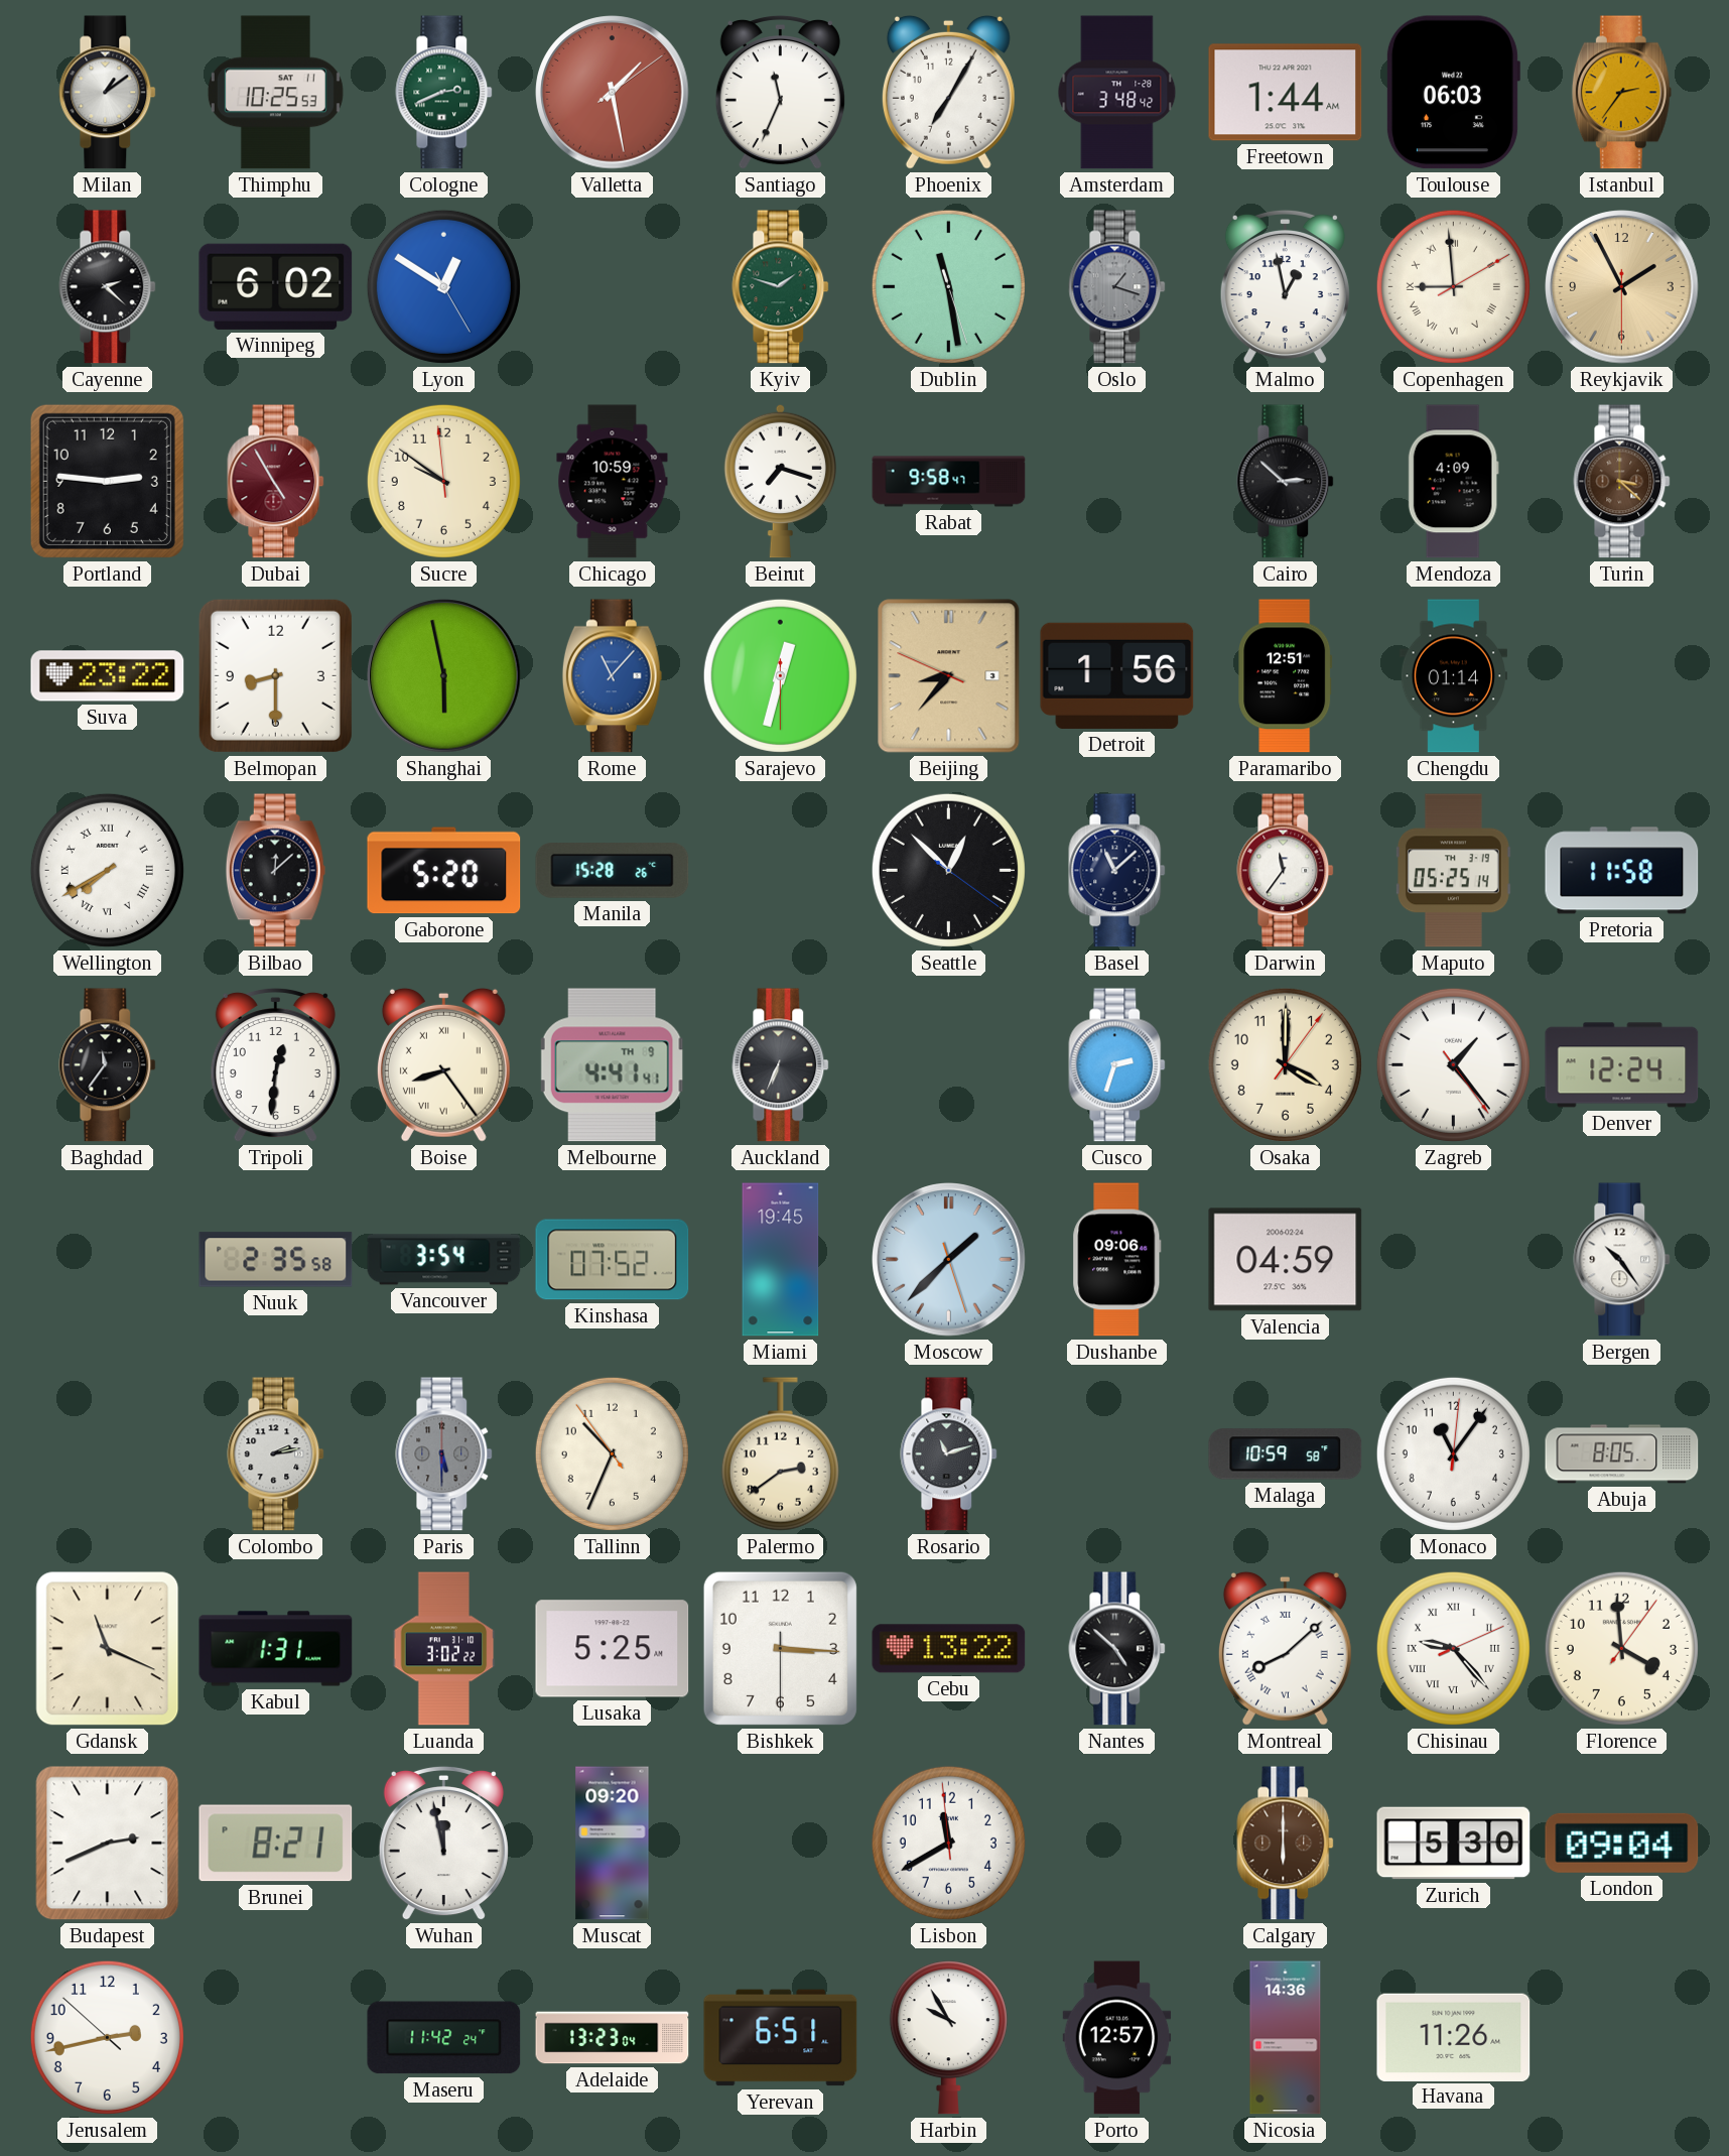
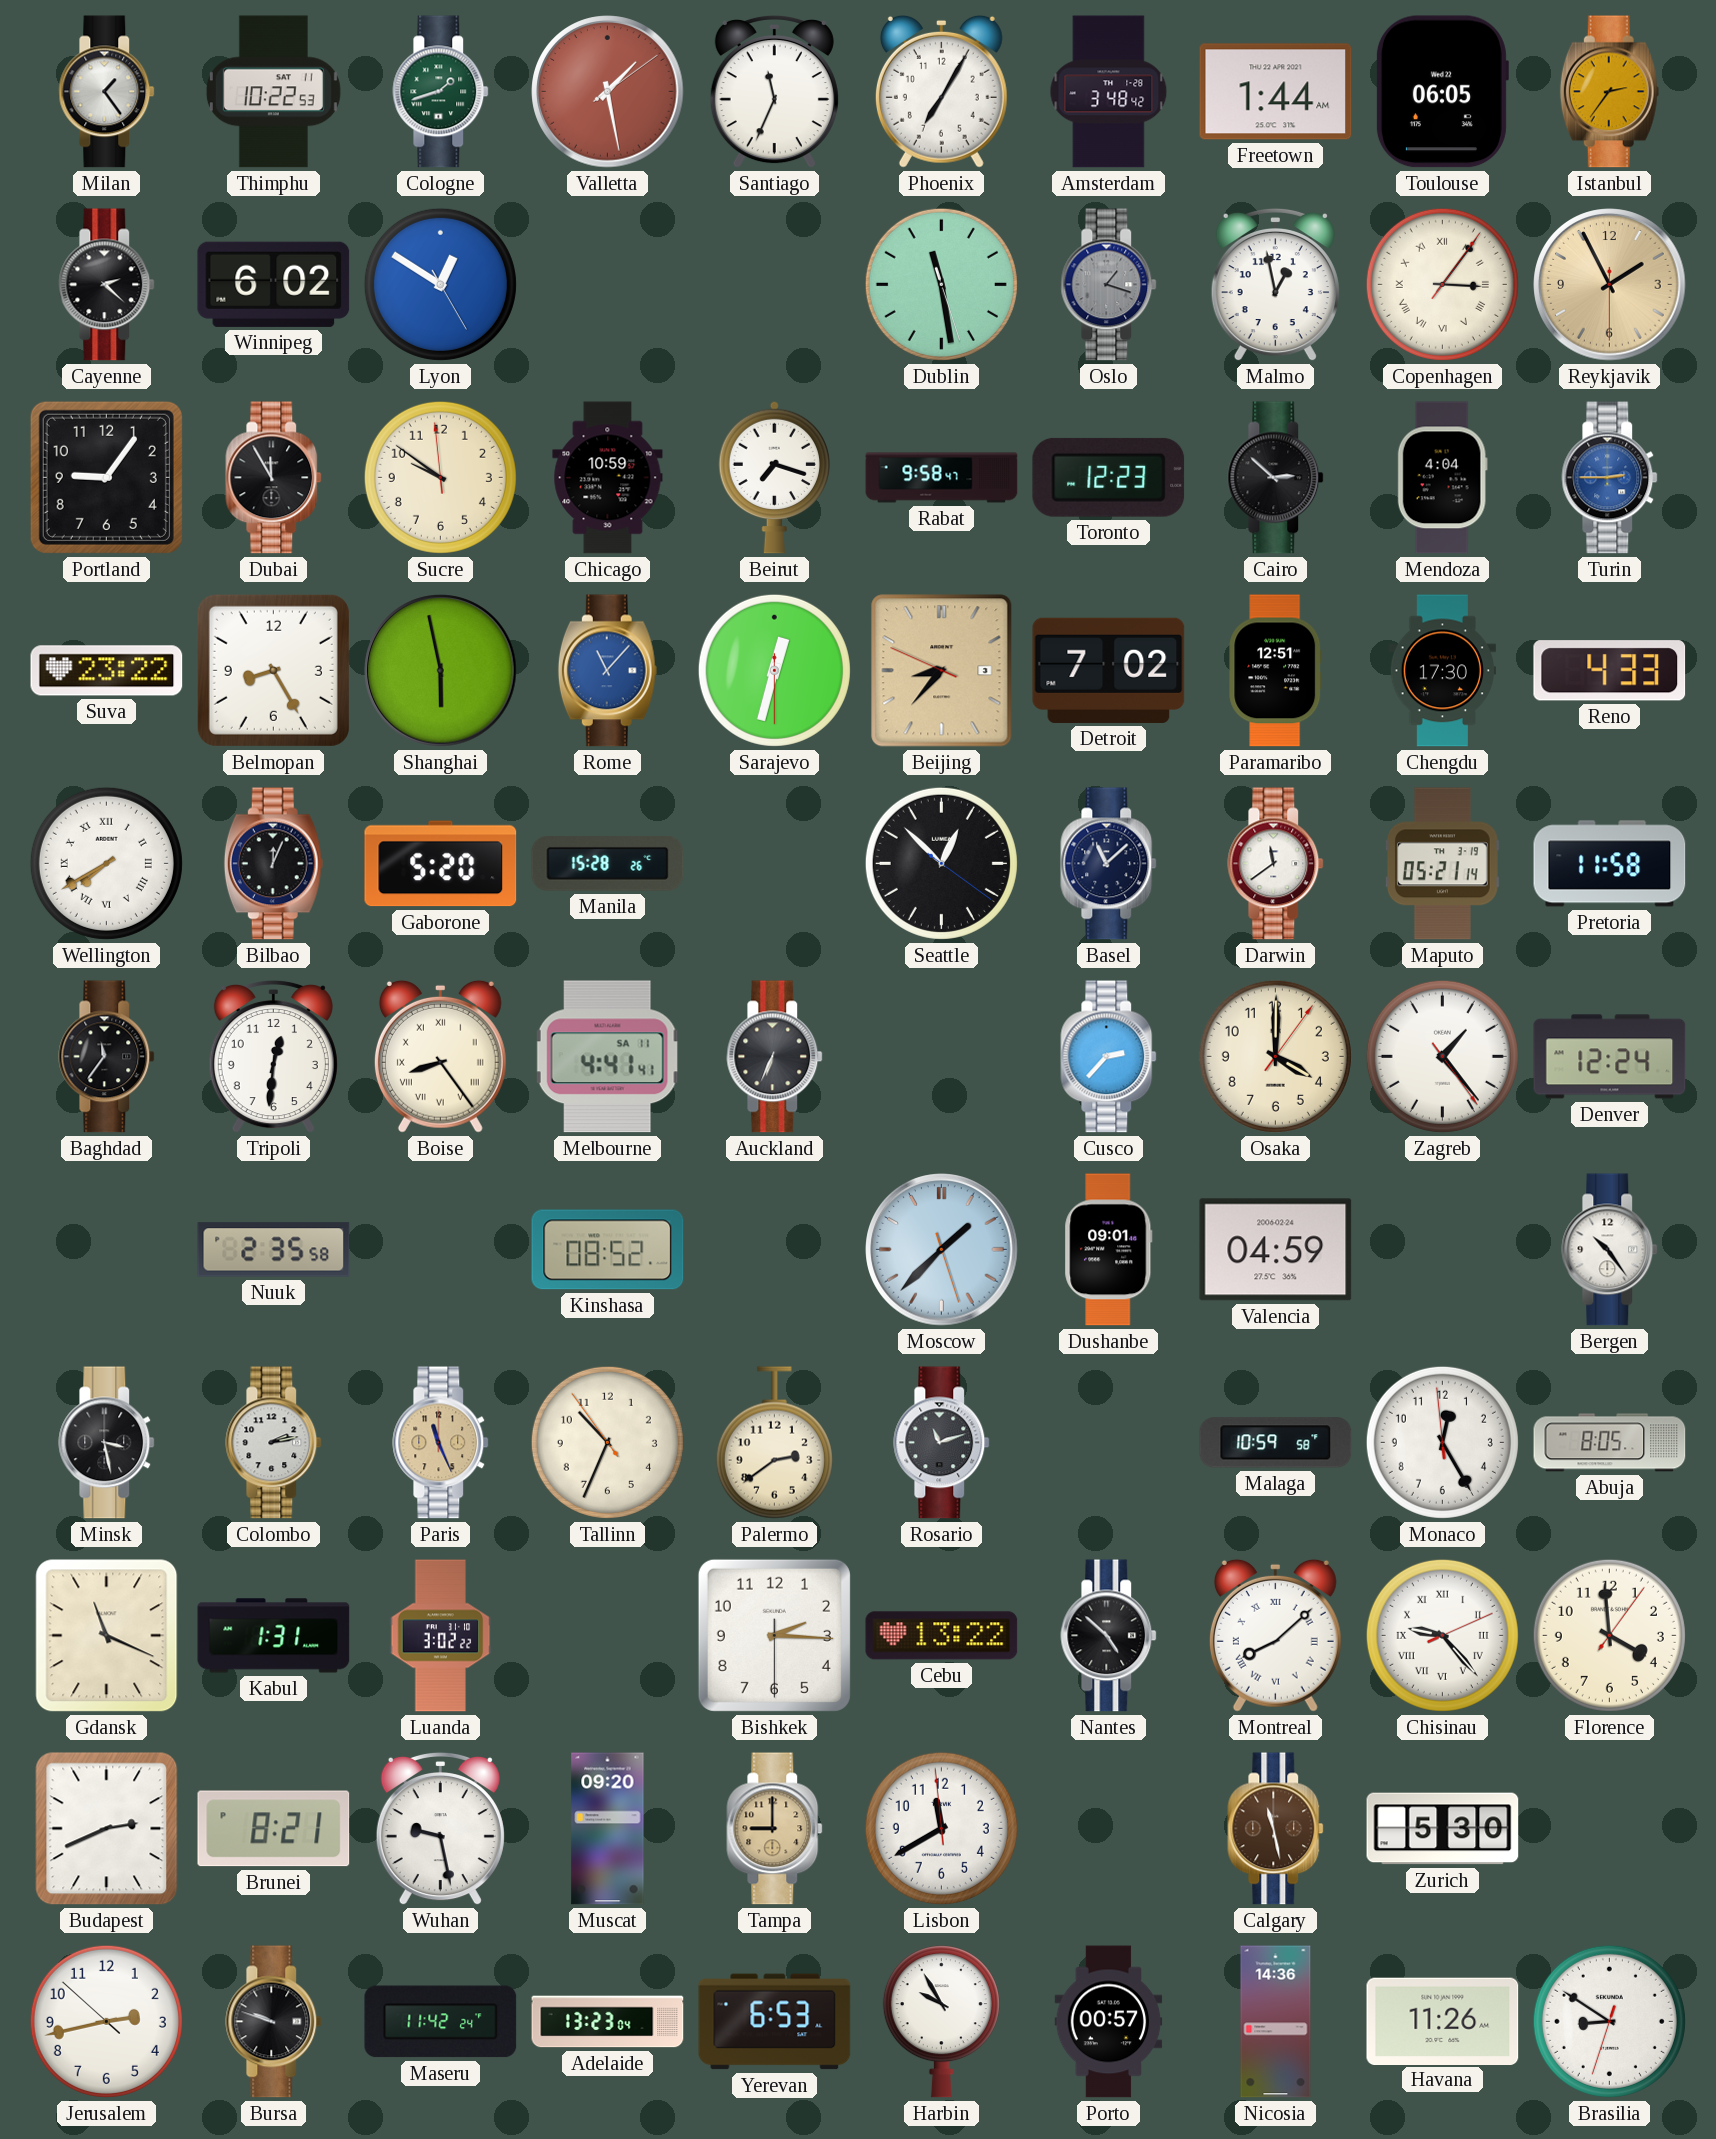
Milan: 1:09 -> 1:24
Thimphu: 10:25 -> 10:22
Cologne: 2:41 -> 1:42
Toulouse: 06:03 -> 06:05
Kyiv: 1:48 -> none
Copenhagen: 8:59 -> 3:06
Portland: 2:46 -> 9:06
Dubai: 4:55 -> 11:55
Dubai dial: burgundy -> black
Toronto: none -> 12:23
Mendoza: 4:09 -> 4:04
Turin: 3:22 -> 2:45
Turin dial: brown -> blue
Belmopan: 8:30 -> 8:25
Detroit: 1:56 -> 7:02
Chengdu: 01:14 -> 17:30
Reno: none -> 4:33
Bilbao: 12:08 -> 12:04
Darwin: 11:36 -> 11:39
Maputo: 05:25 -> 05:21
Melbourne date: TH 9 -> SA 11
Cusco: 2:33 -> 2:37
Vancouver: 3:54 -> none
Kinshasa: 07:52 -> 08:52
Miami: 19:45 -> none
Dushanbe: 09:06 -> 09:01
Minsk: none -> 3:28
Paris: 5:30 -> 11:26
Paris dial: grey -> champagne
Monaco: 11:06 -> 12:24
Lusaka: 5:25 -> none
Bishkek: 3:15 -> 2:15
Wuhan: 11:58 -> 9:28
Tampa: none -> 9:00
Calgary: 6:00 -> 11:28
London: 09:04 -> none
Bursa: none -> 9:48
Yerevan: 6:51 -> 6:53
Porto: 12:57 -> 00:57
Brasilia: none -> 8:50
